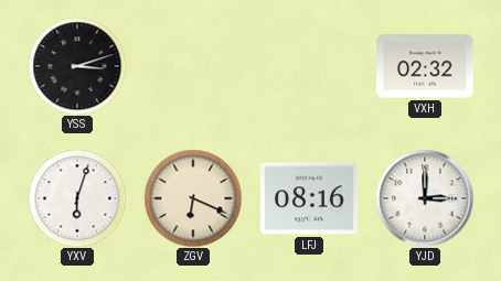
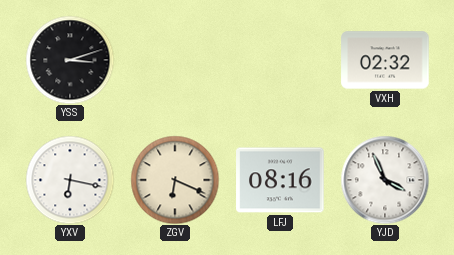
YXV: 6:03 -> 6:17
YJD: 3:00 -> 3:56
